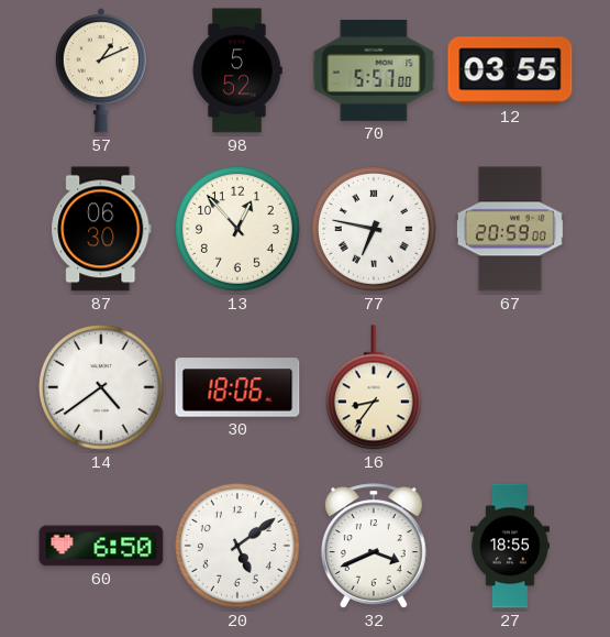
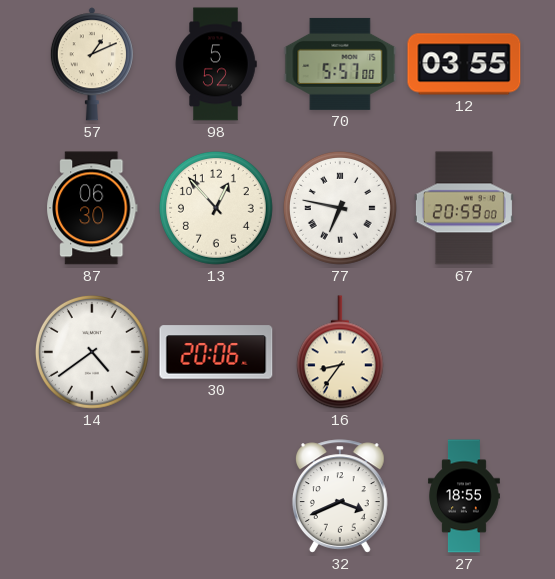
30: 18:06 -> 20:06
60: 6:50 -> none
20: 5:09 -> none
